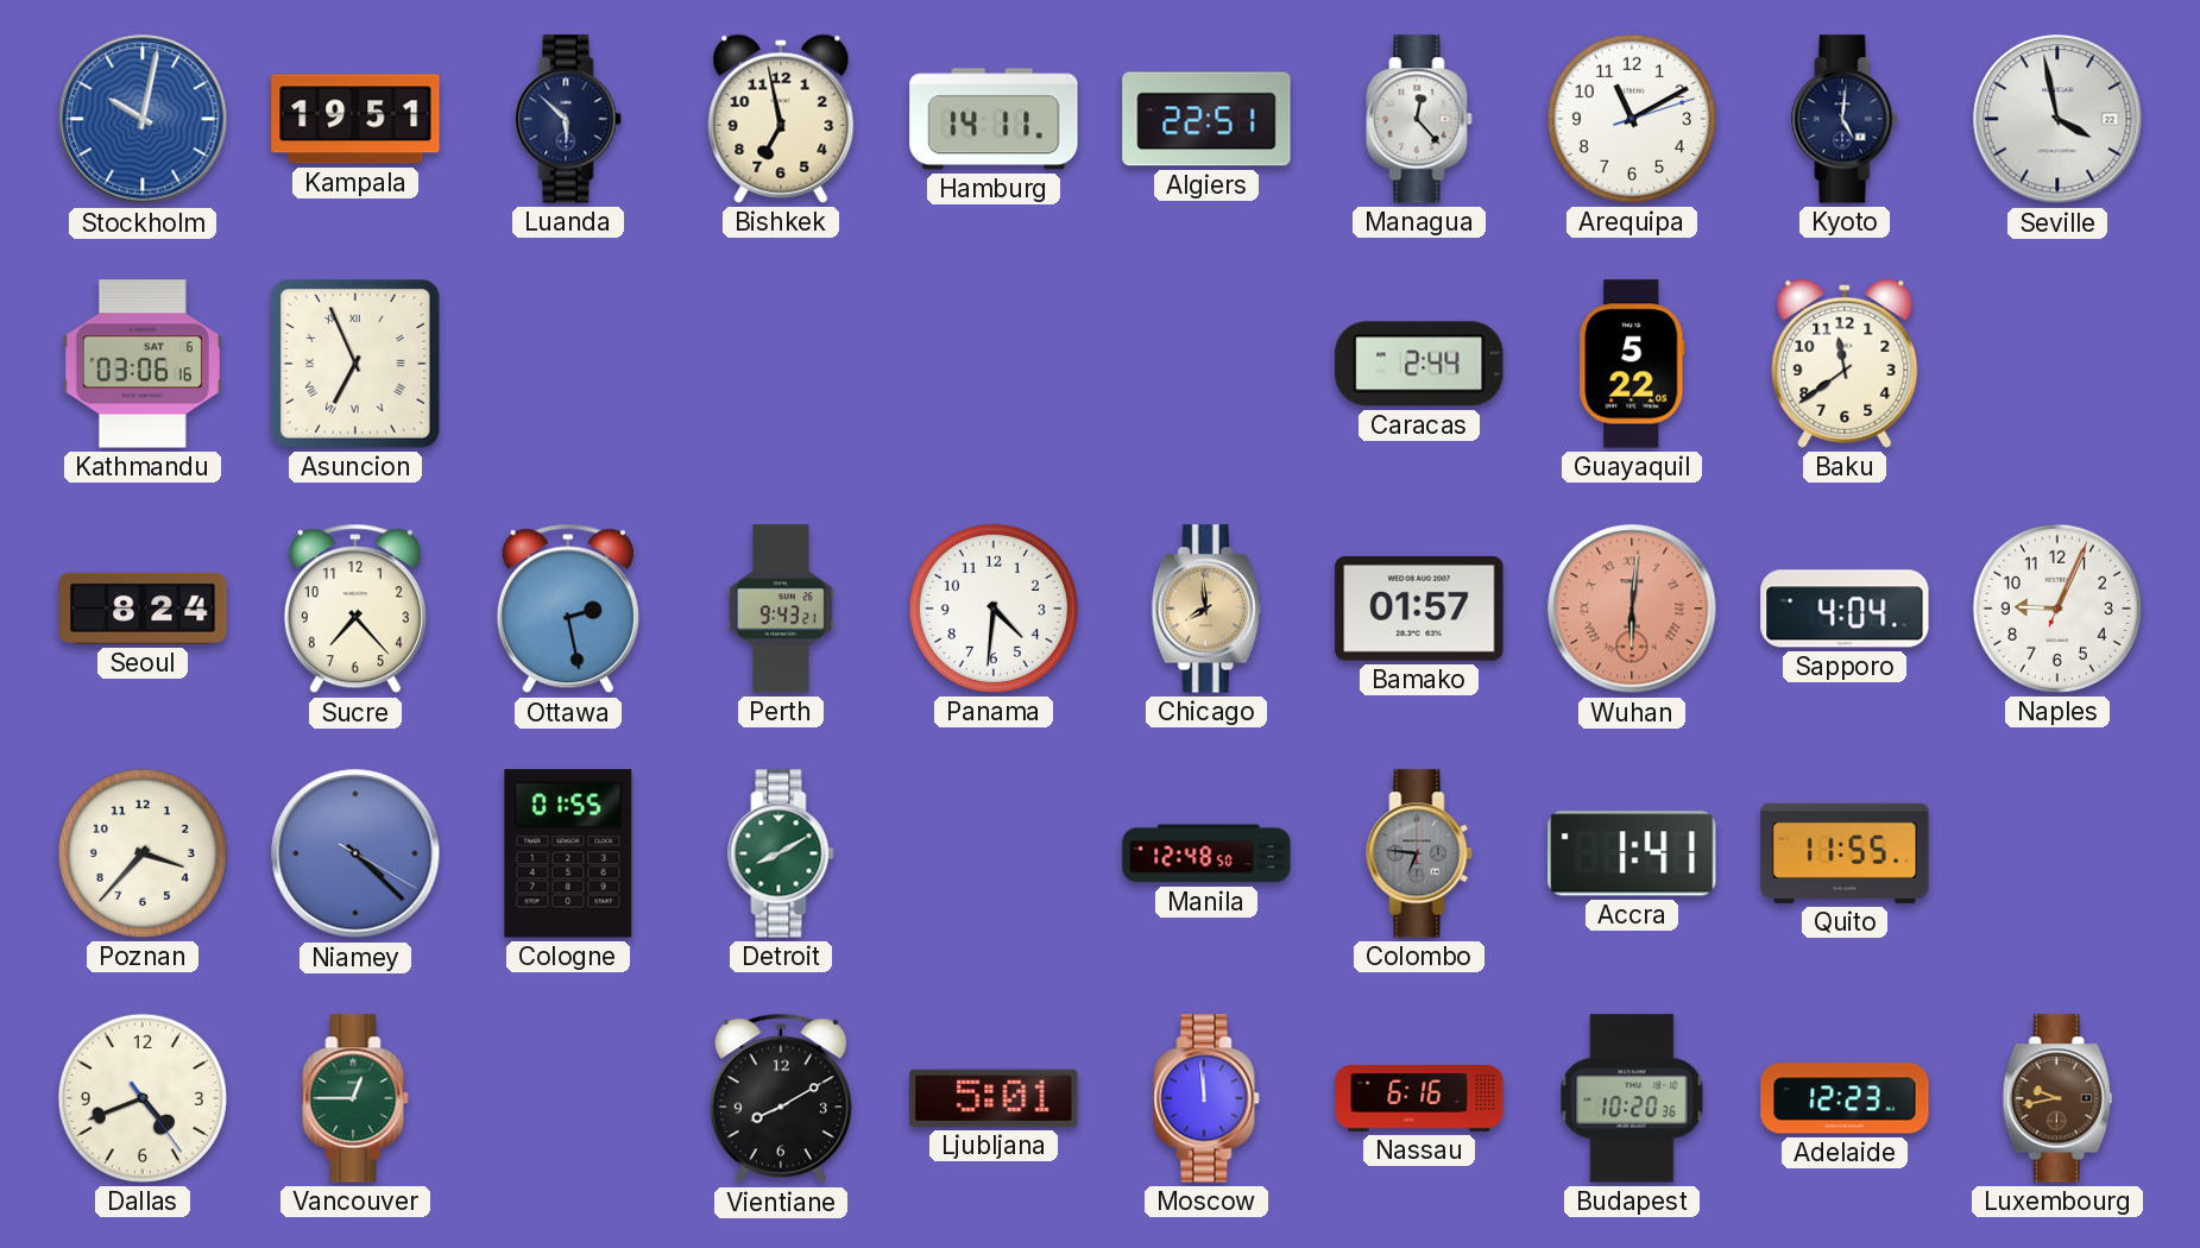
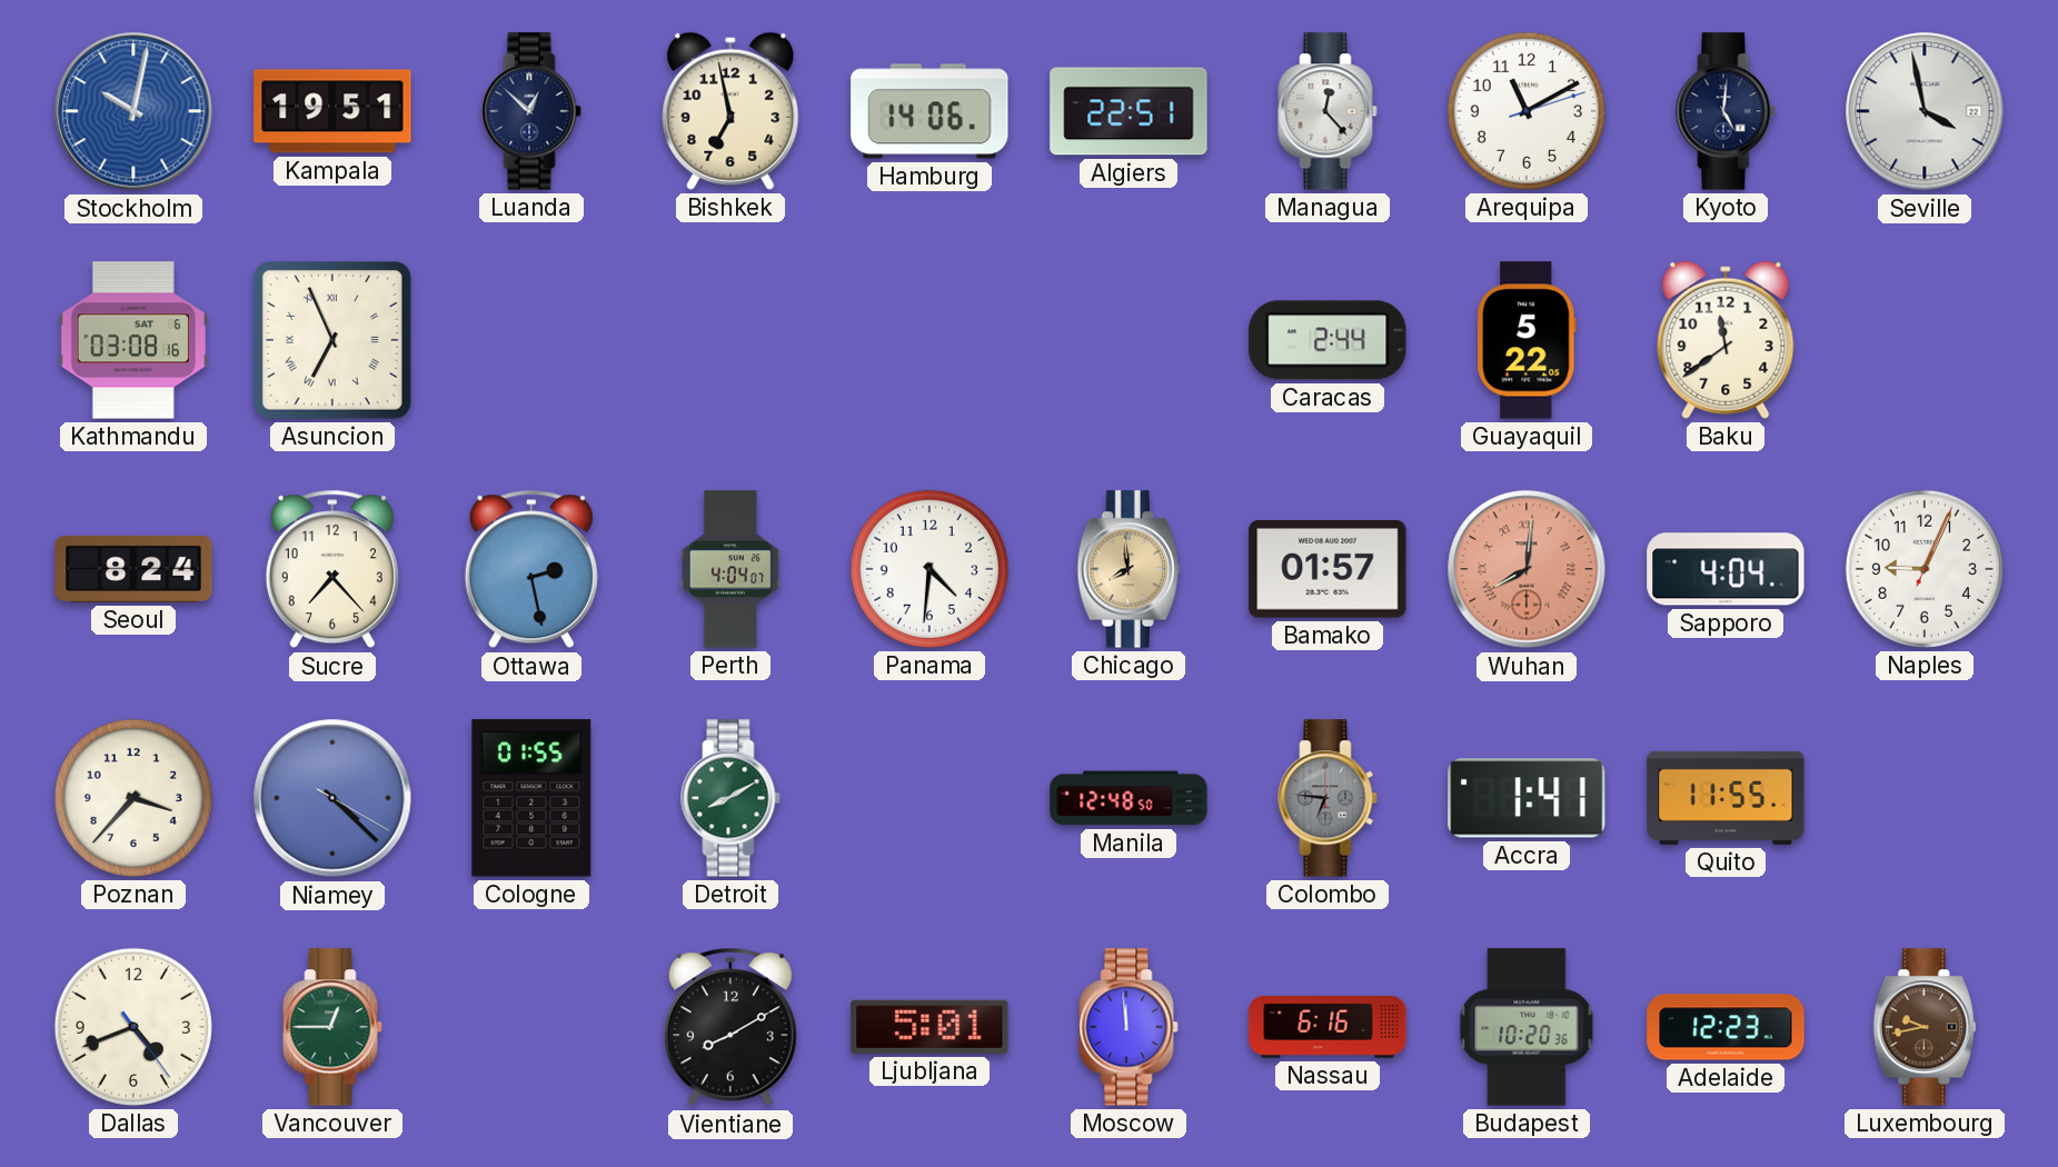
Luanda: 5:52 -> 12:52
Hamburg: 14:11 -> 14:06
Kathmandu: 03:06 -> 03:08
Perth: 9:43 -> 4:04
Wuhan: 6:01 -> 8:01
